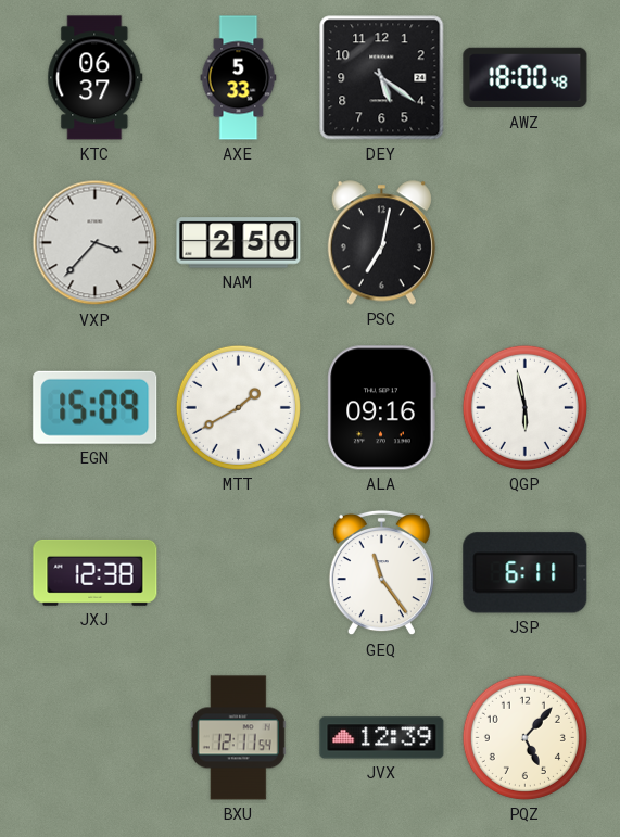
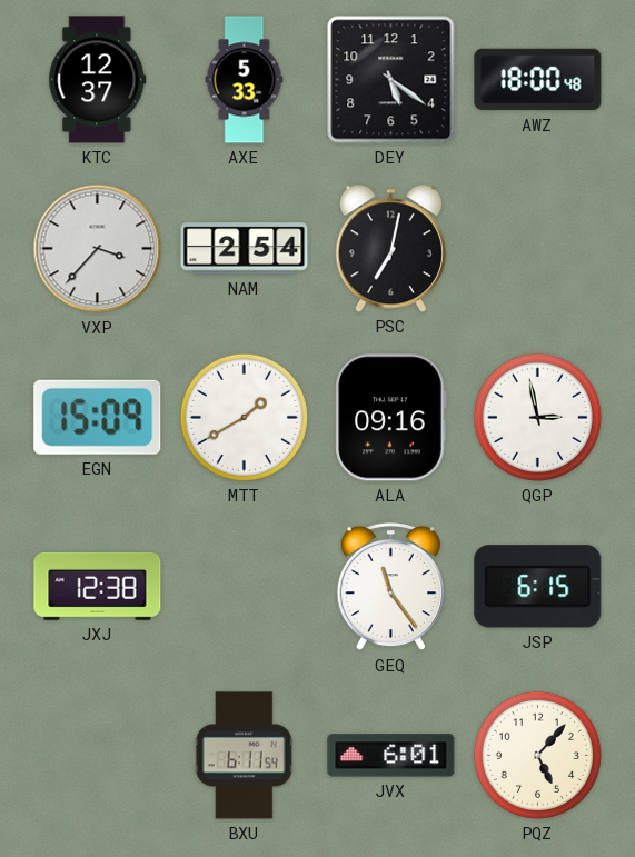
KTC: 06:37 -> 12:37
NAM: 2:50 -> 2:54
QGP: 5:58 -> 2:58
JSP: 6:11 -> 6:15
BXU: 12:11 -> 6:11
JVX: 12:39 -> 6:01
